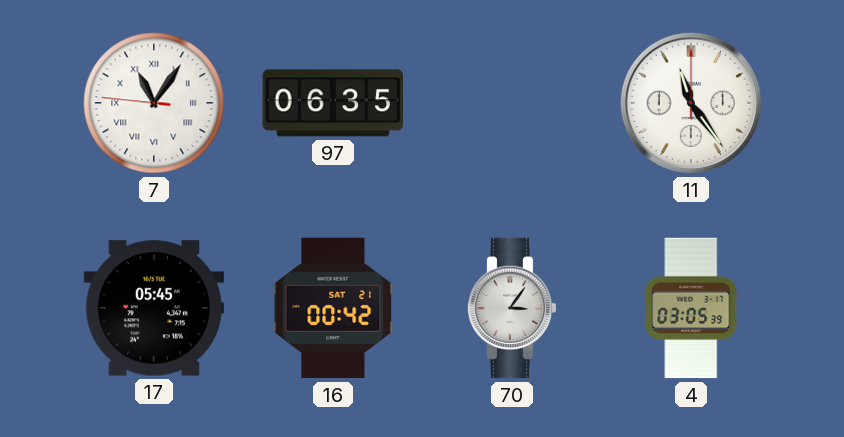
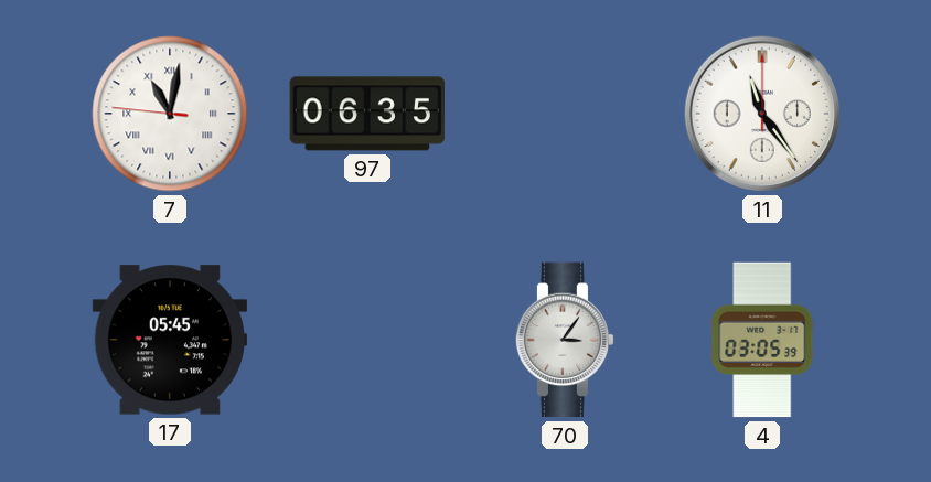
7: 11:05 -> 11:01
16: 00:42 -> none
